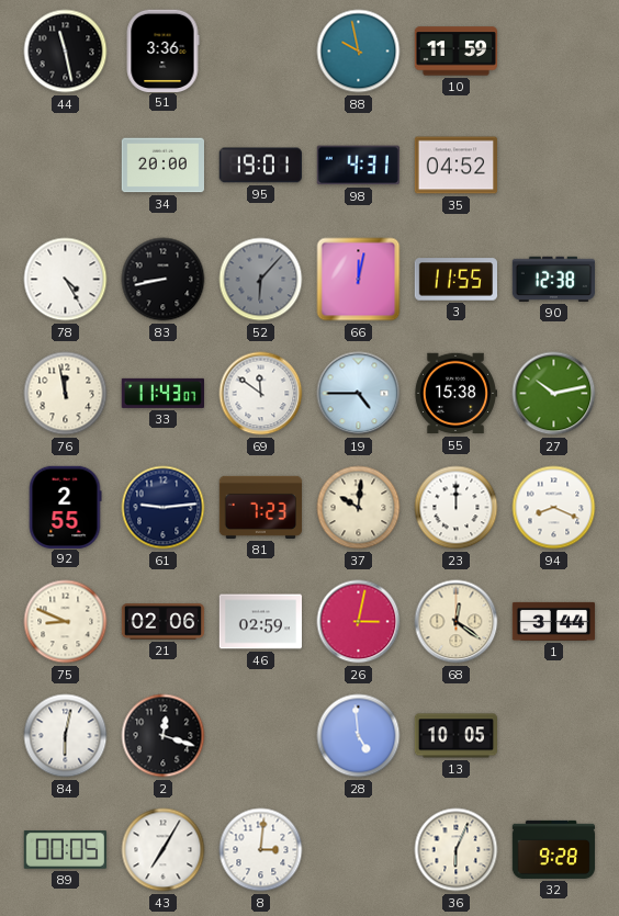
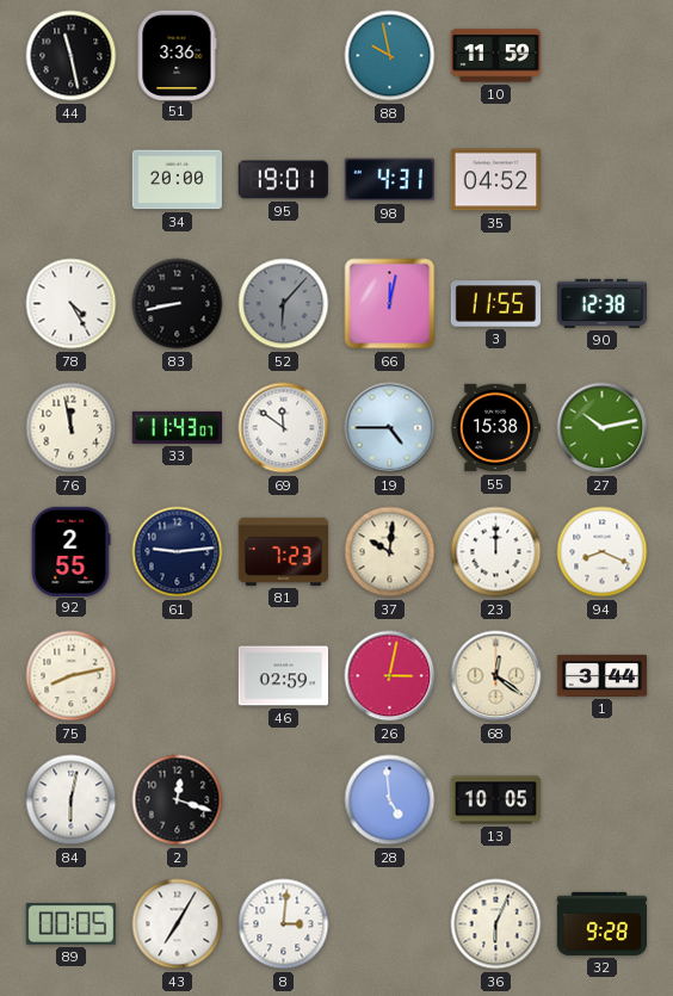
75: 8:49 -> 8:13
21: 02:06 -> none
